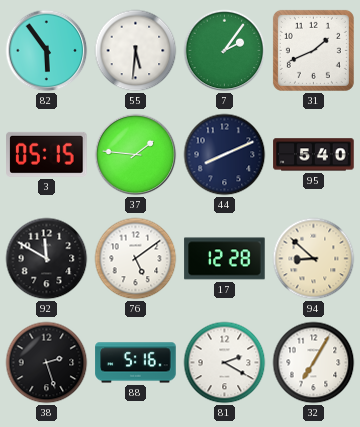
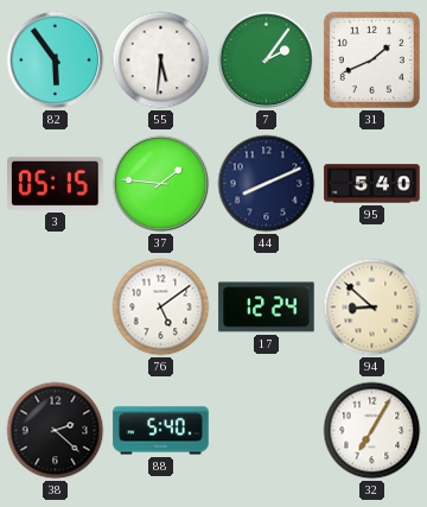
92: 11:50 -> none
17: 12:28 -> 12:24
38: 2:27 -> 2:22
88: 5:16 -> 5:40
81: 2:20 -> none
